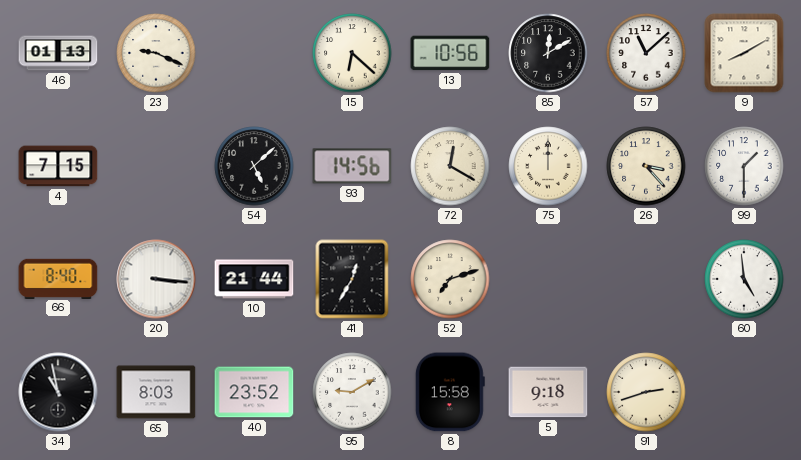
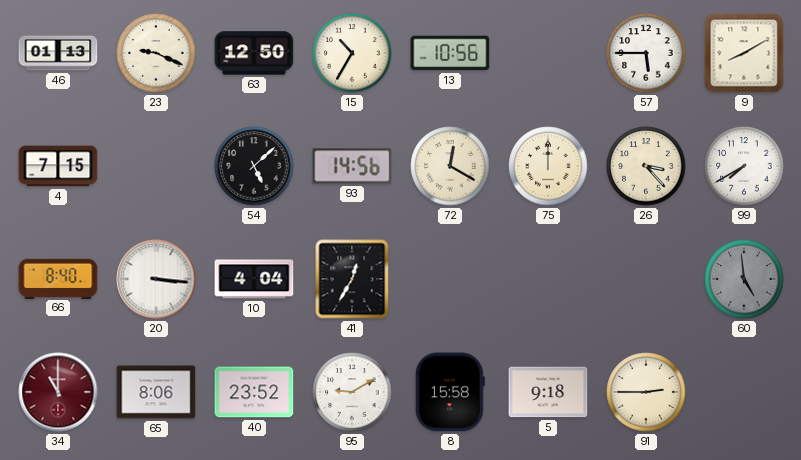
63: none -> 12:50
15: 6:22 -> 10:35
85: 12:10 -> none
57: 11:08 -> 5:45
99: 1:30 -> 7:40
10: 21:44 -> 4:04
52: 7:12 -> none
60 dial: white -> grey
34: 10:58 -> 11:00
34 dial: black -> burgundy
65: 8:03 -> 8:06
91: 2:42 -> 2:45
